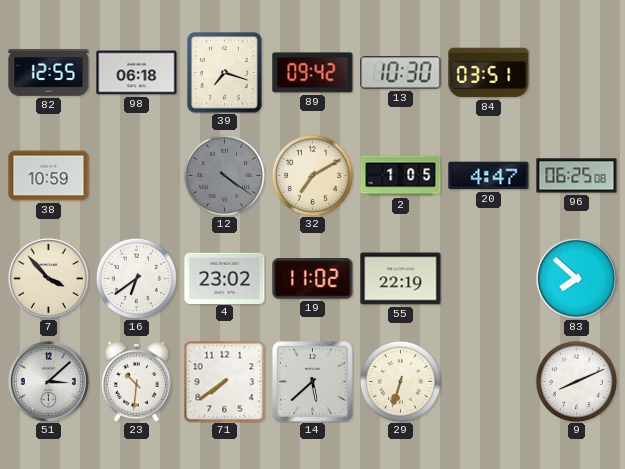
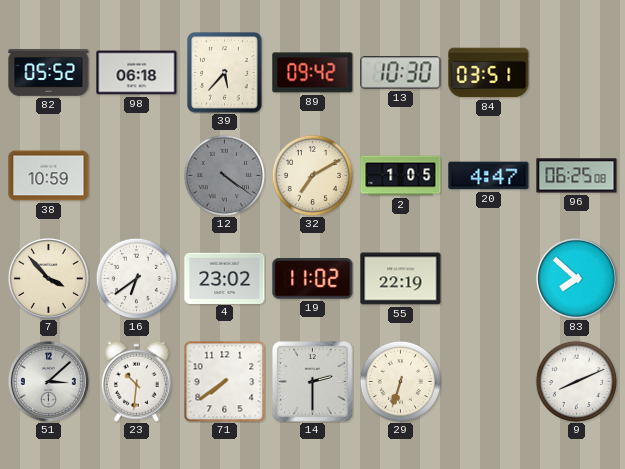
82: 12:55 -> 05:52
39: 7:18 -> 5:37
14: 5:38 -> 2:30
